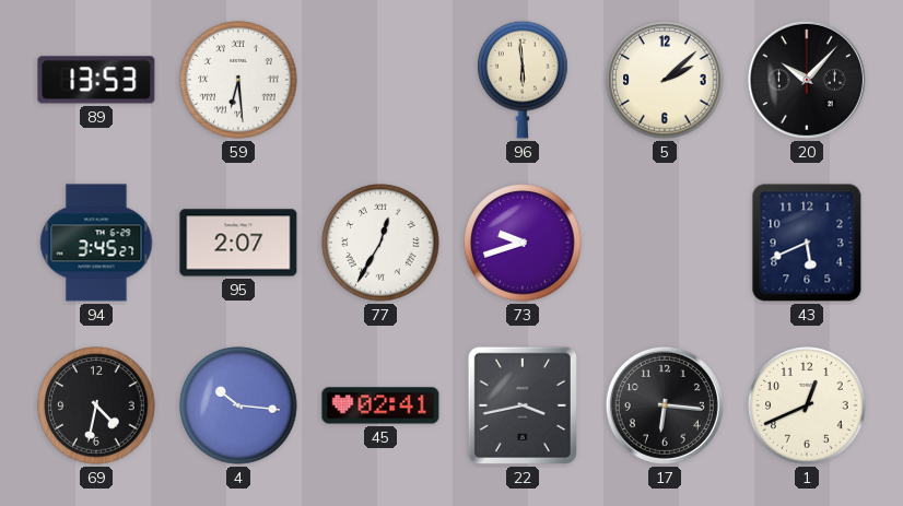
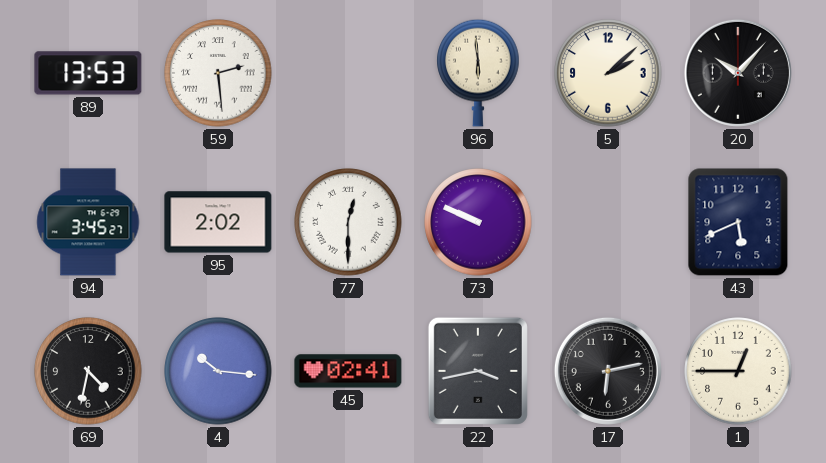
59: 6:29 -> 2:29
95: 2:07 -> 2:02
77: 12:35 -> 12:30
73: 9:42 -> 9:49
17: 6:16 -> 6:13
1: 12:41 -> 12:45
